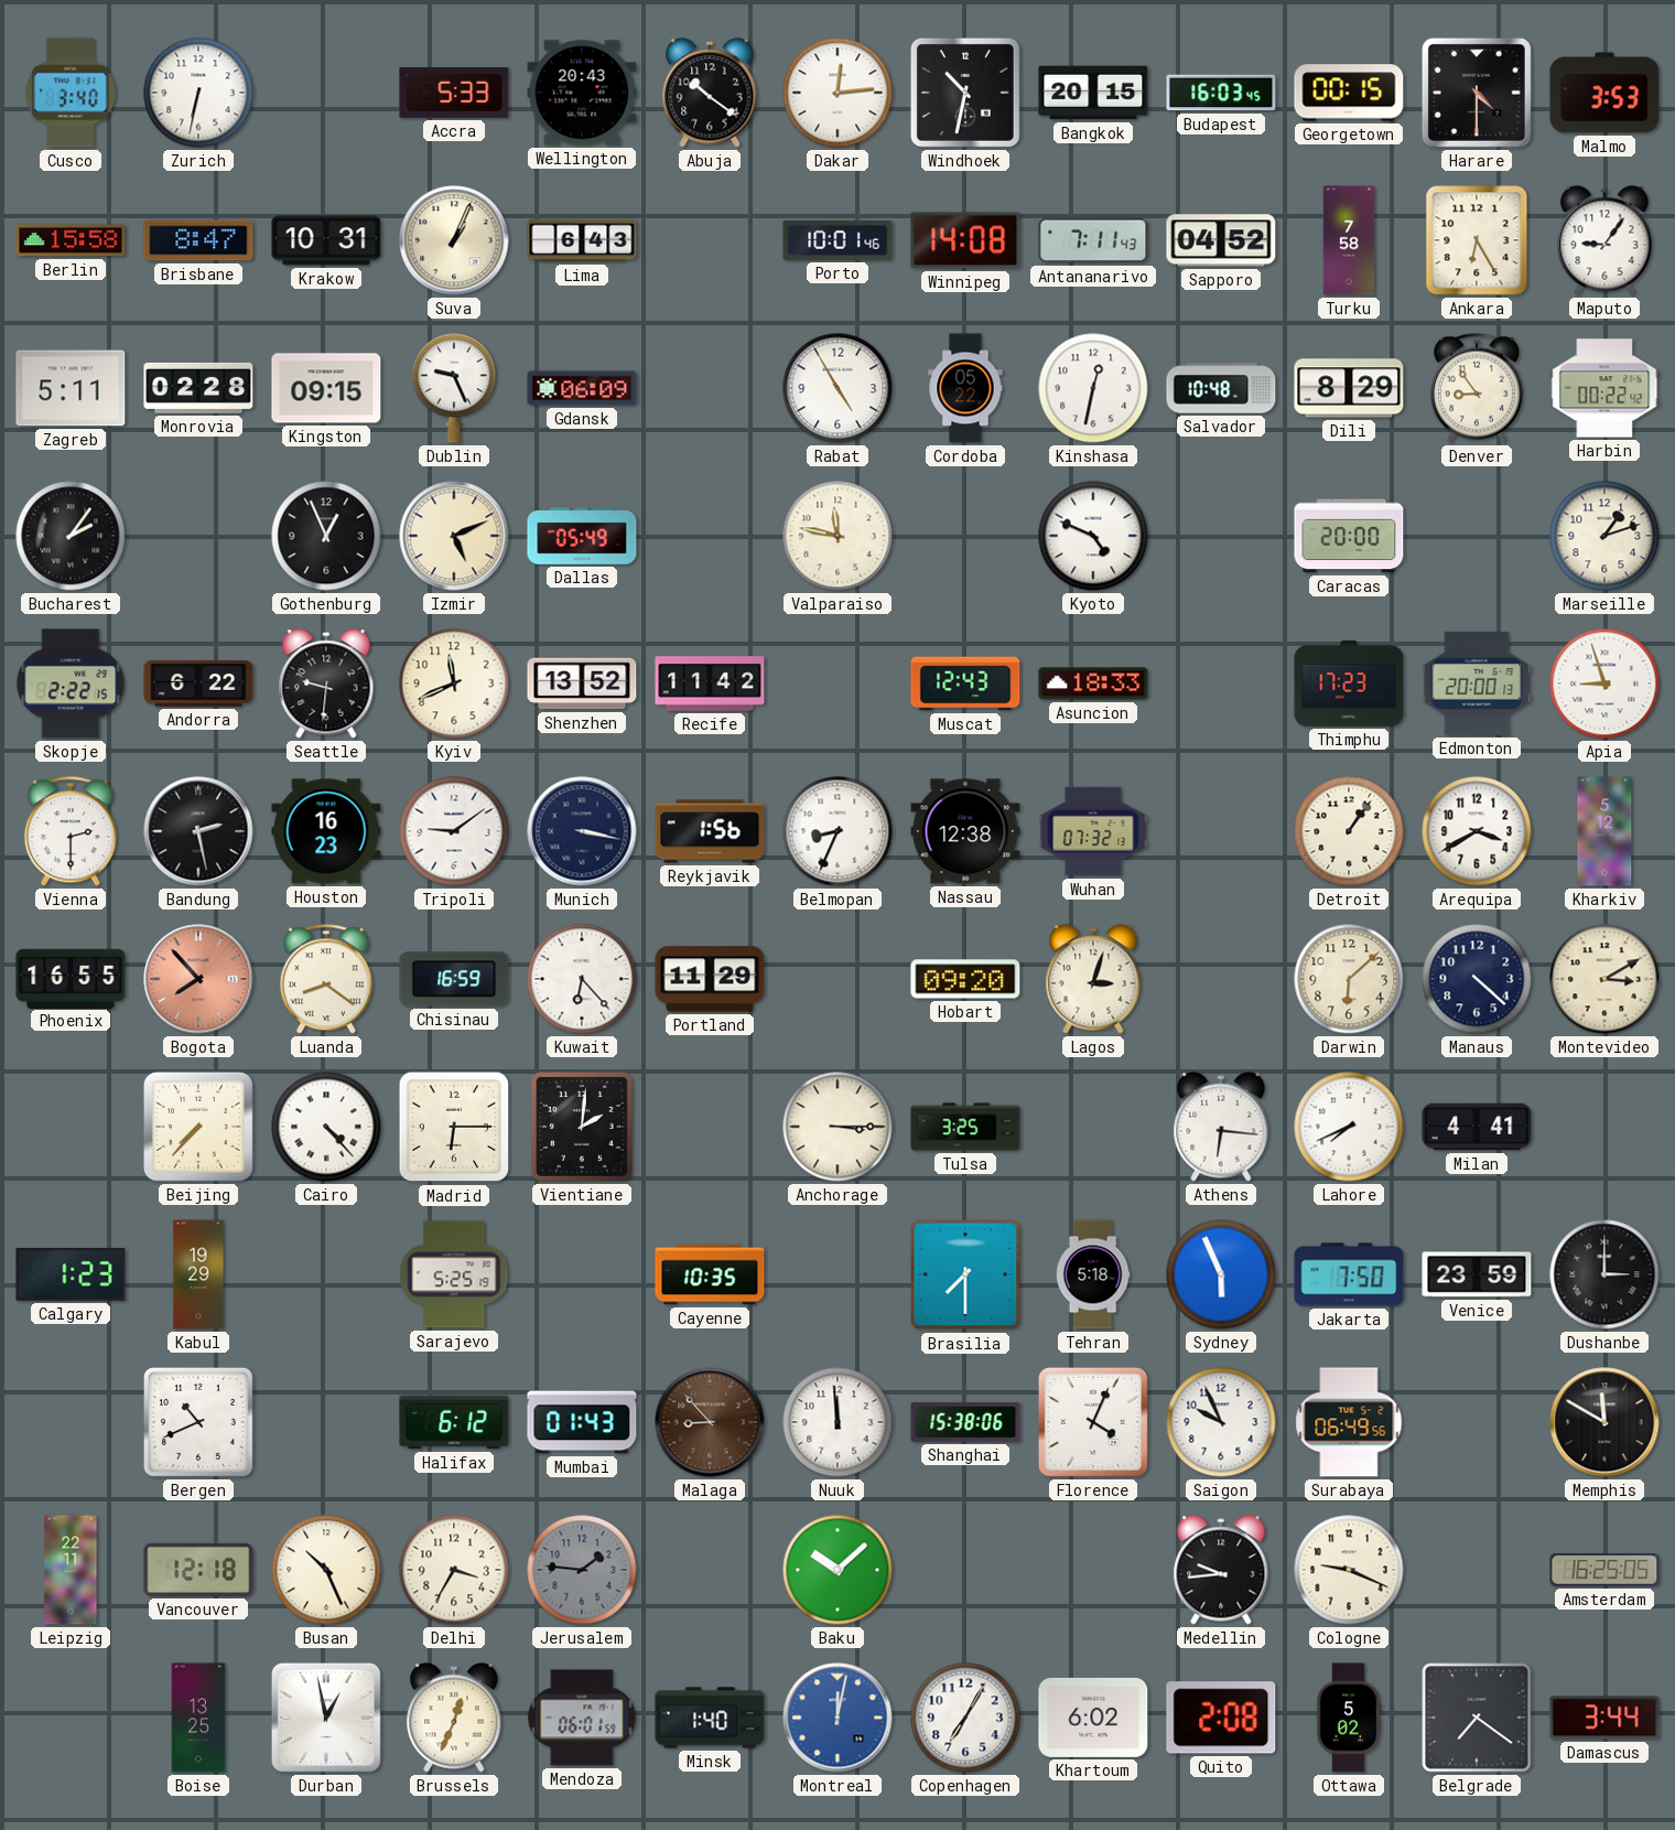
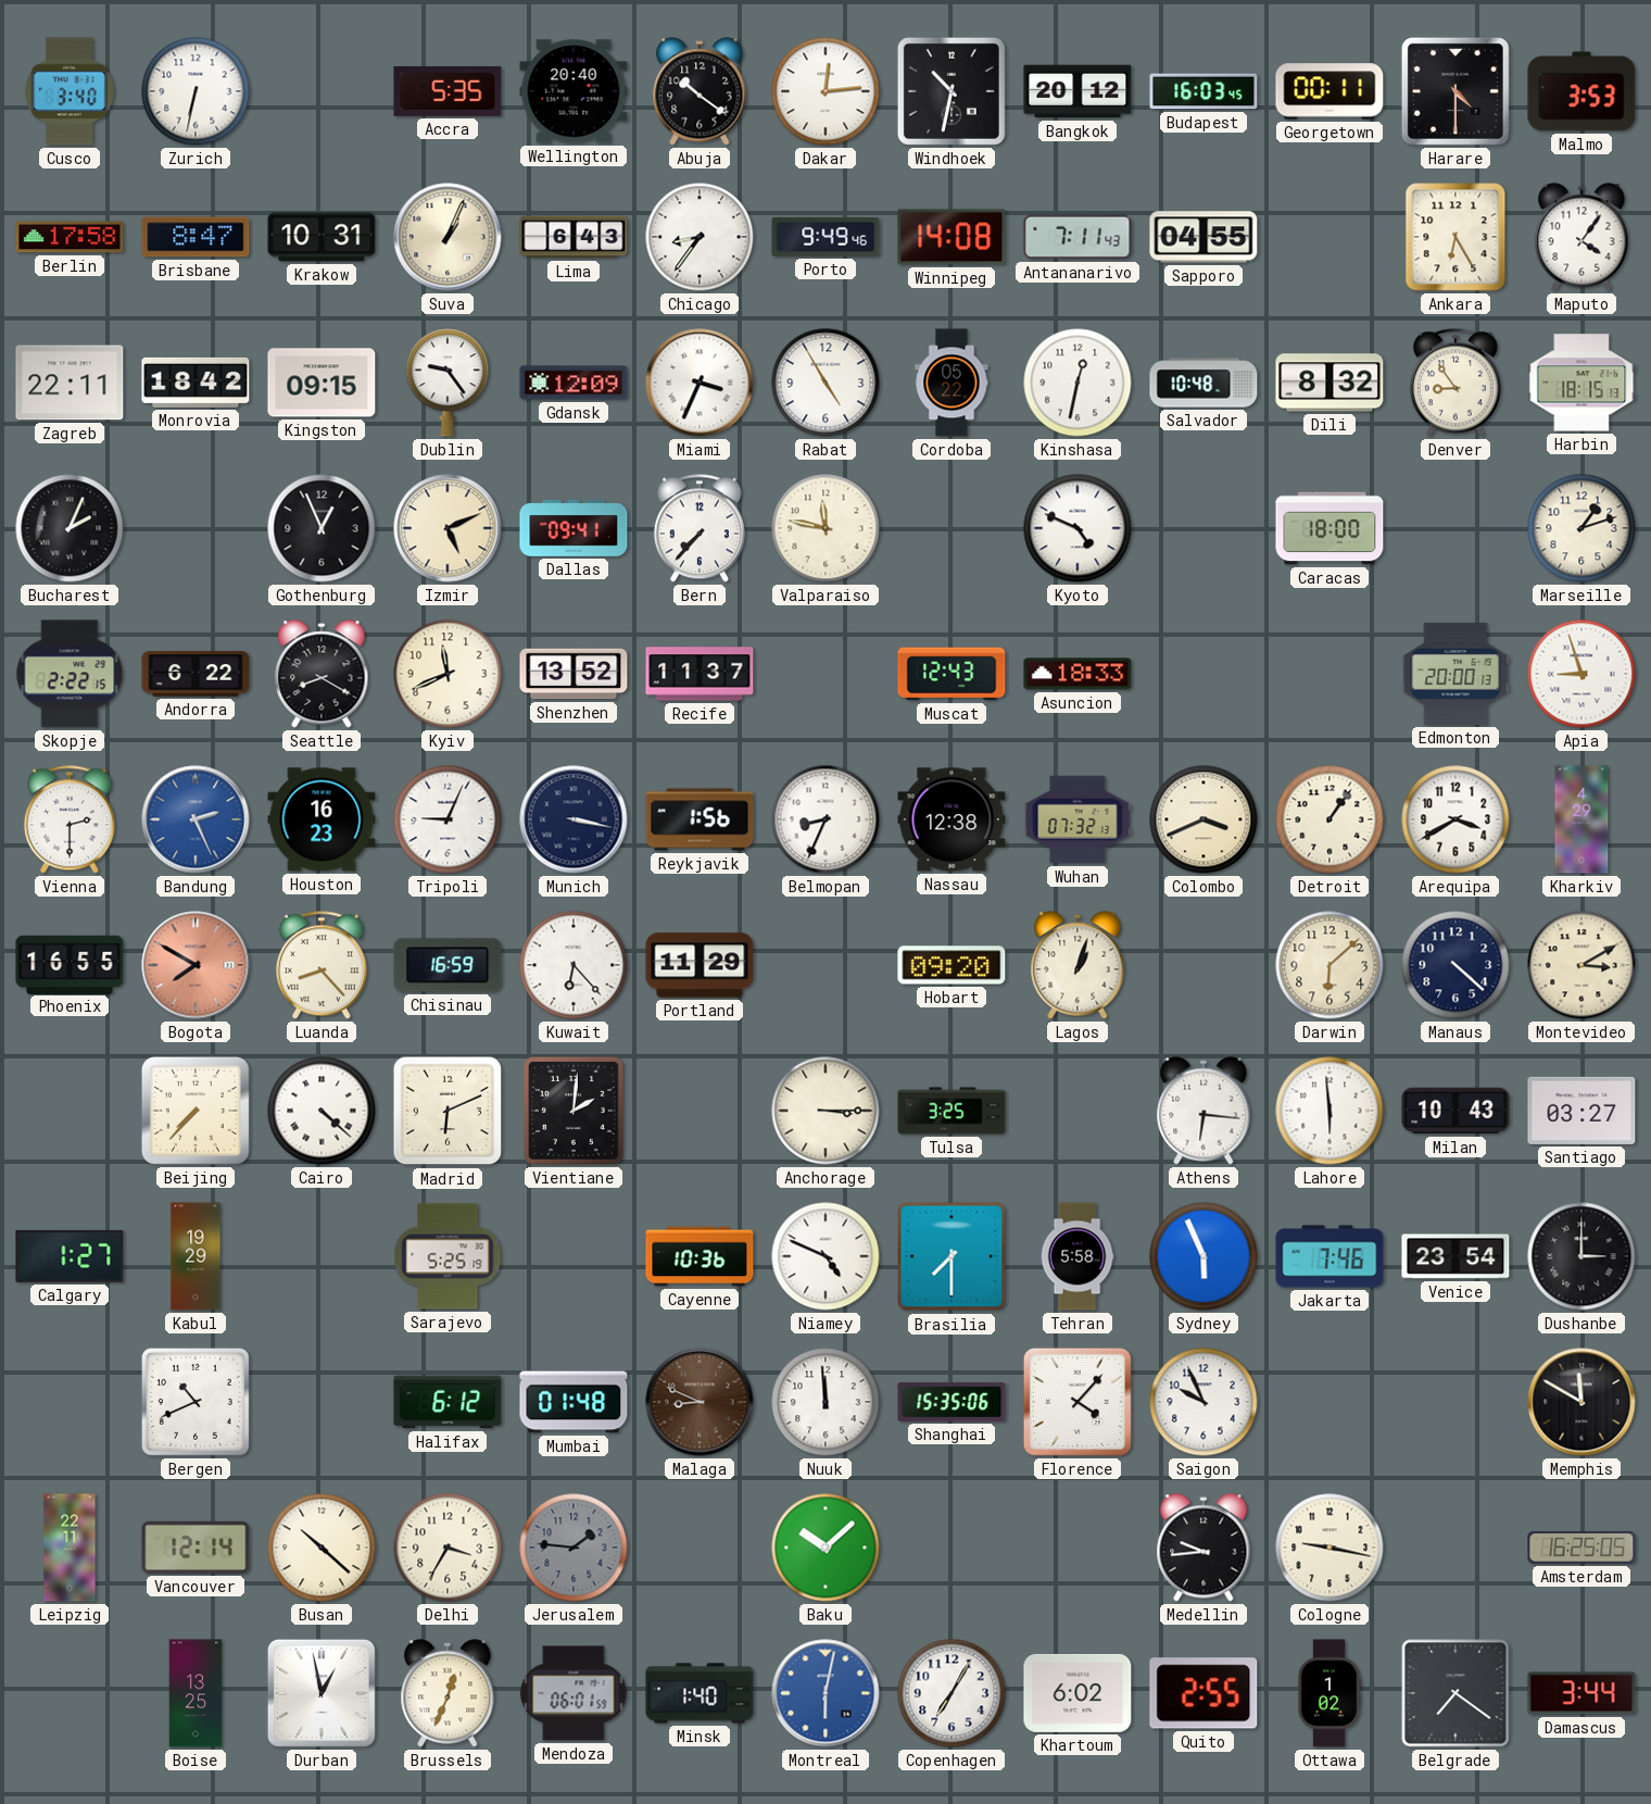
Accra: 5:33 -> 5:35
Wellington: 20:43 -> 20:40
Bangkok: 20:15 -> 20:12
Georgetown: 00:15 -> 00:11
Berlin: 15:58 -> 17:58
Chicago: none -> 8:36
Porto: 10:01 -> 9:49
Sapporo: 04:52 -> 04:55
Turku: 7:58 -> none
Maputo: 9:06 -> 4:06
Zagreb: 5:11 -> 22:11
Monrovia: 02:28 -> 18:42
Dublin: 9:26 -> 9:24
Gdansk: 06:09 -> 12:09
Miami: none -> 3:34
Dili: 8:29 -> 8:32
Harbin: 00:22 -> 18:15
Bucharest: 2:06 -> 2:04
Dallas: 05:49 -> 09:41
Bern: none -> 7:37
Caracas: 20:00 -> 18:00
Seattle: 9:31 -> 8:20
Recife: 11:42 -> 11:37
Thimphu: 17:23 -> none
Bandung: 2:28 -> 2:26
Bandung dial: black -> blue
Tripoli: 9:09 -> 9:04
Colombo: none -> 3:41
Kharkiv: 5:12 -> 4:29
Bogota: 7:53 -> 7:50
Luanda: 8:21 -> 8:23
Lagos: 3:03 -> 1:03
Cairo: 4:23 -> 4:22
Madrid: 6:15 -> 6:11
Lahore: 7:41 -> 5:59
Milan: 4:41 -> 10:43
Santiago: none -> 03:27
Calgary: 1:23 -> 1:27
Cayenne: 10:35 -> 10:36
Niamey: none -> 4:49
Tehran: 5:18 -> 5:58
Jakarta: 7:50 -> 7:46
Venice: 23:59 -> 23:54
Mumbai: 01:43 -> 01:48
Malaga: 8:53 -> 8:49
Shanghai: 15:38 -> 15:35
Florence: 4:04 -> 4:07
Surabaya: 06:49 -> none
Vancouver: 12:18 -> 12:14
Busan: 10:26 -> 10:22
Cologne: 9:19 -> 9:17
Montreal: 12:02 -> 6:02
Quito: 2:08 -> 2:55
Ottawa: 5:02 -> 1:02
